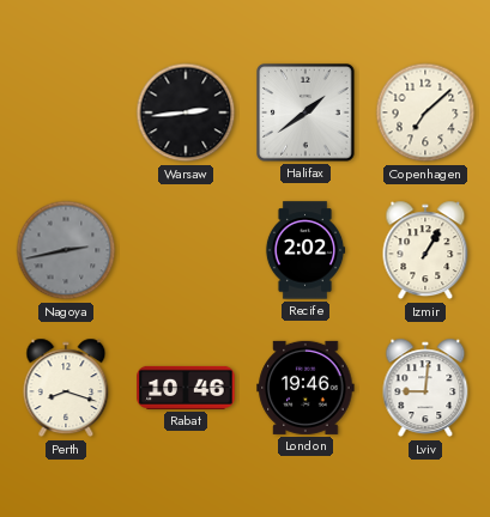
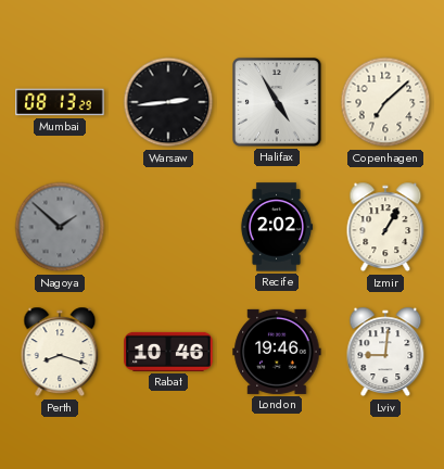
Mumbai: none -> 08:13
Halifax: 1:39 -> 4:55
Nagoya: 2:43 -> 1:52
